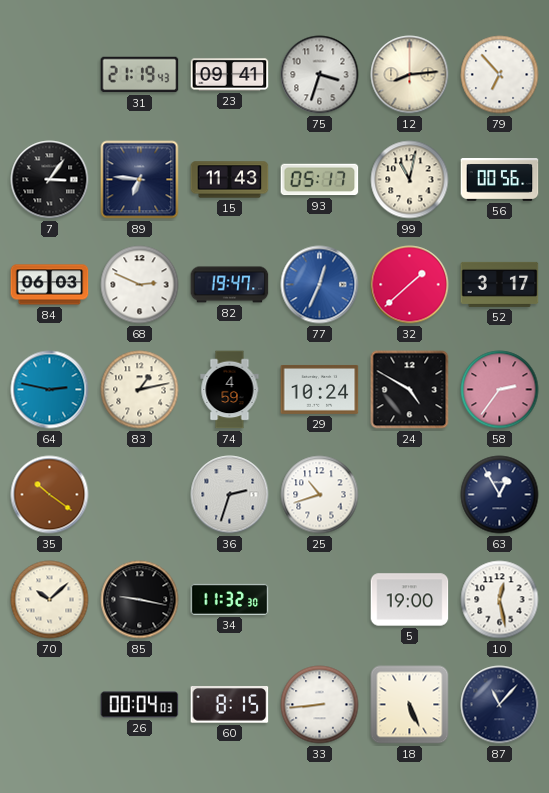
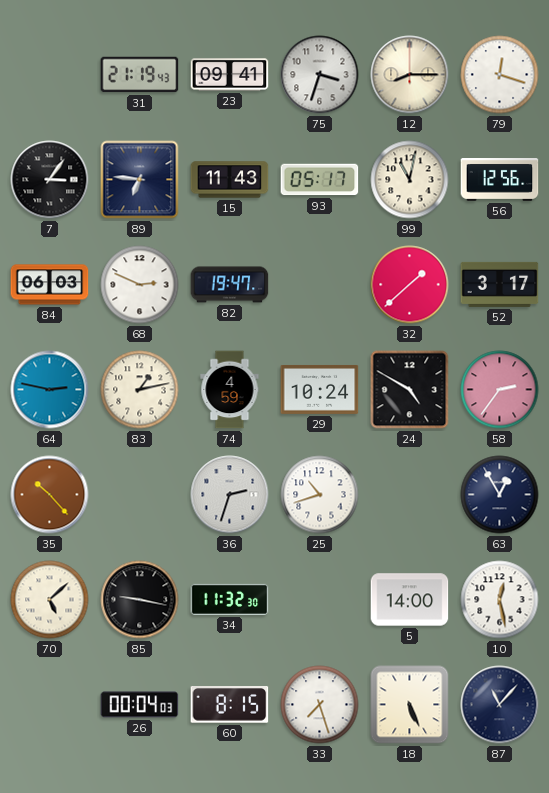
12: 8:14 -> 8:15
79: 6:53 -> 12:18
56: 00:56 -> 12:56
77: 12:34 -> none
35: 10:21 -> 10:23
70: 10:08 -> 5:08
5: 19:00 -> 14:00
33: 8:44 -> 7:27
